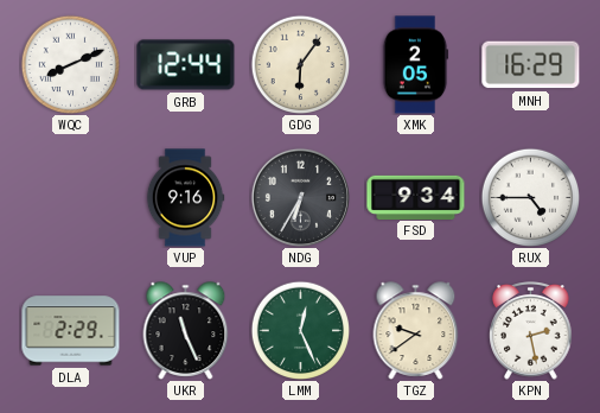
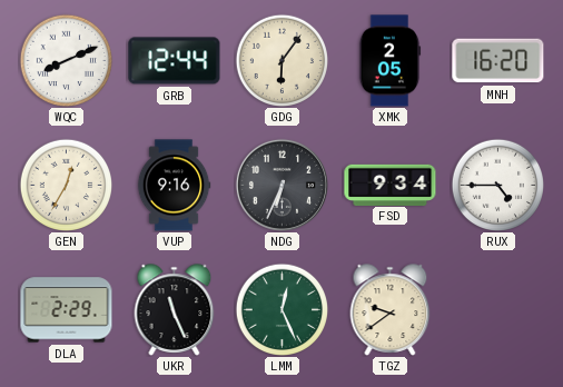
MNH: 16:29 -> 16:20
GEN: none -> 12:35
NDG: 6:35 -> 6:34
KPN: 2:28 -> none
